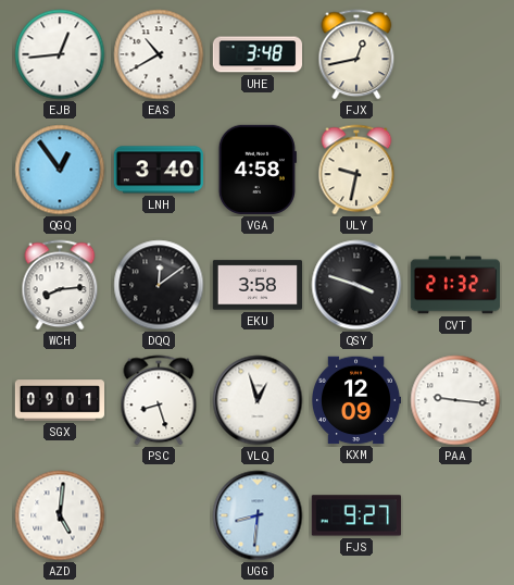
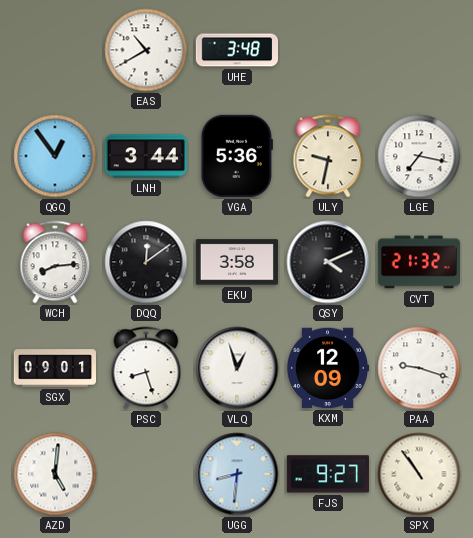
EJB: 12:44 -> none
FJX: 12:43 -> none
LNH: 3:40 -> 3:44
VGA: 4:58 -> 5:36
LGE: none -> 7:17
QSY: 3:48 -> 4:11
PAA: 9:16 -> 9:18
SPX: none -> 10:54
